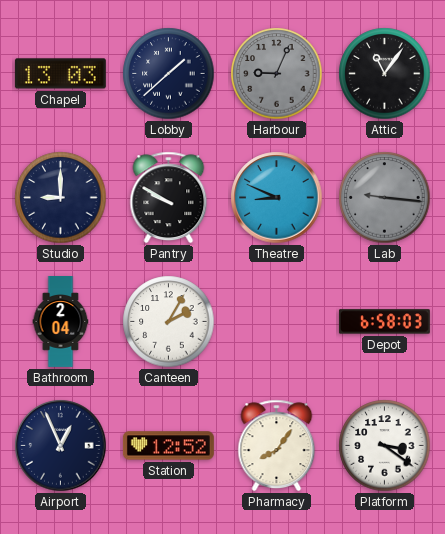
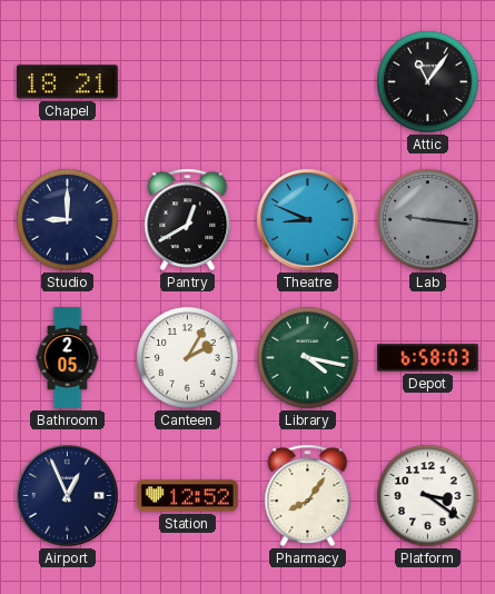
Chapel: 13:03 -> 18:21
Lobby: 1:38 -> none
Harbour: 9:04 -> none
Pantry: 9:50 -> 12:40
Bathroom: 2:04 -> 2:05
Library: none -> 4:17
